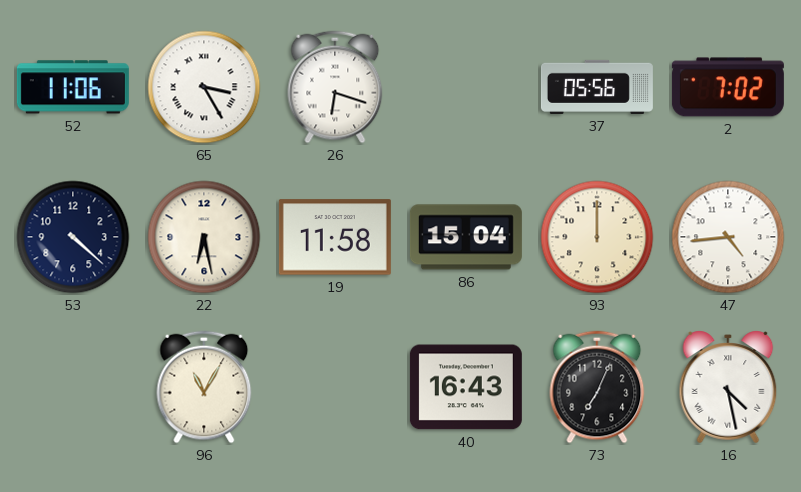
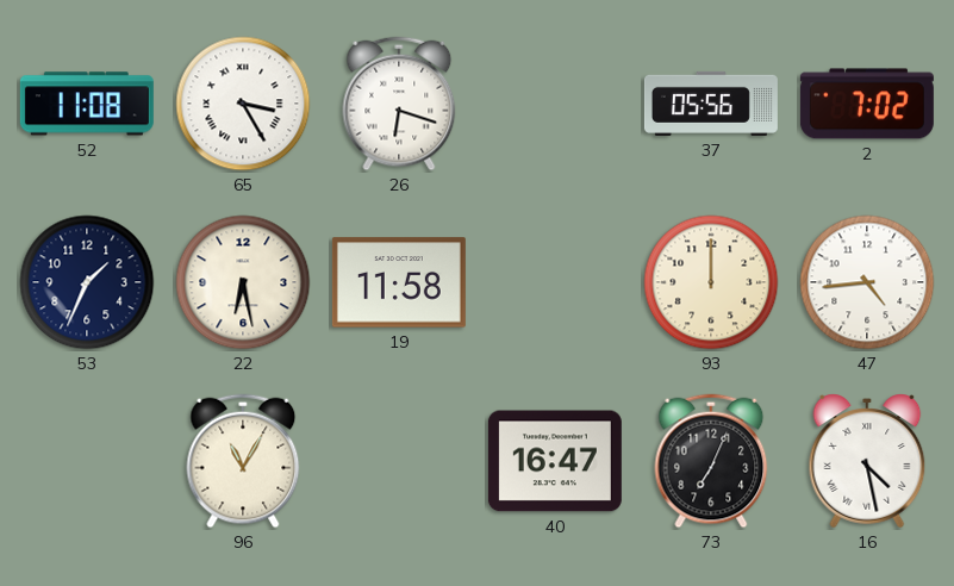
52: 11:06 -> 11:08
53: 4:22 -> 1:34
86: 15:04 -> none
40: 16:43 -> 16:47
